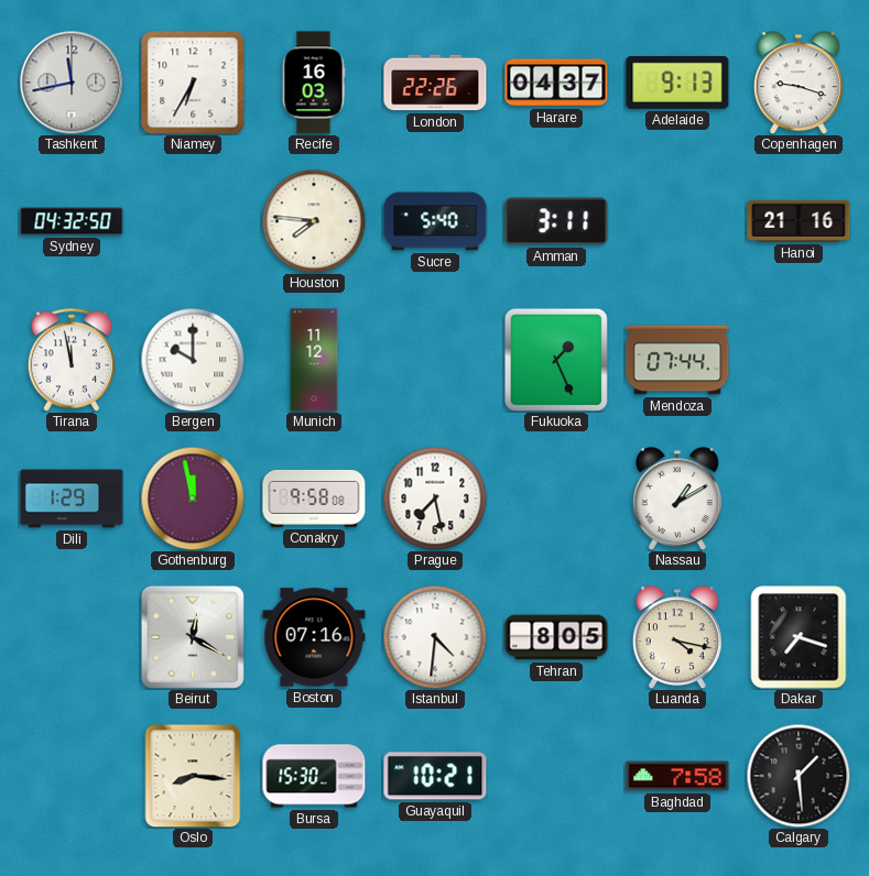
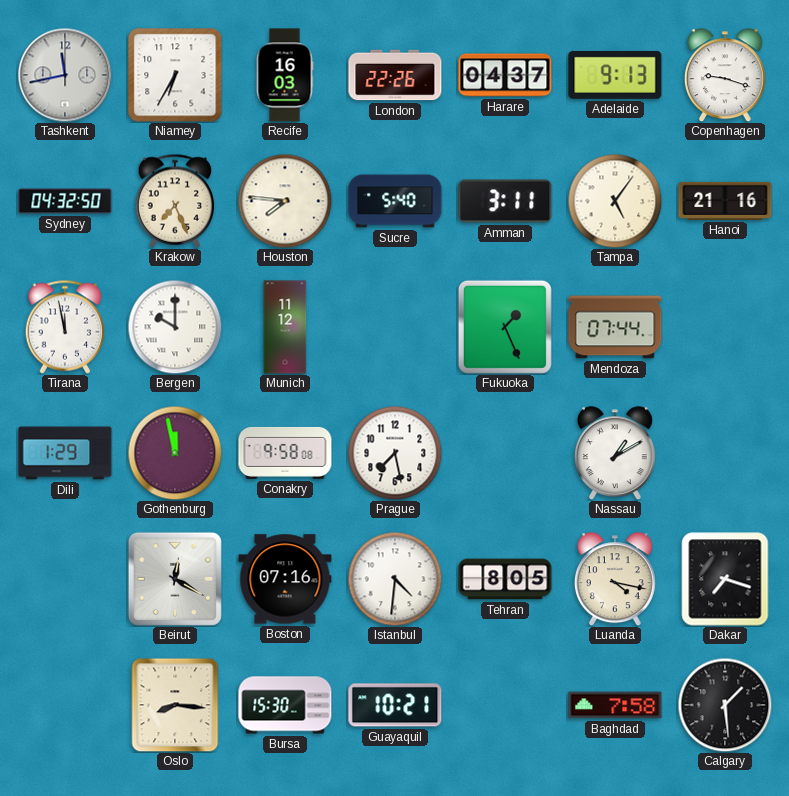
Krakow: none -> 7:26
Tampa: none -> 5:06
